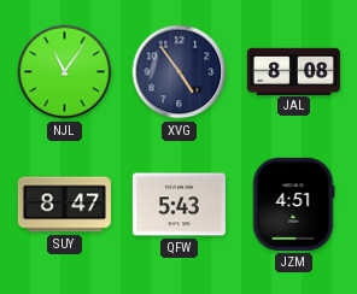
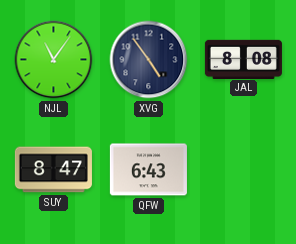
QFW: 5:43 -> 6:43
JZM: 4:51 -> none
